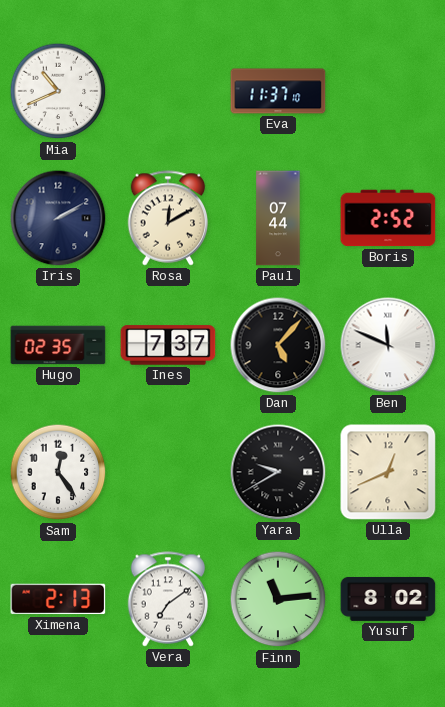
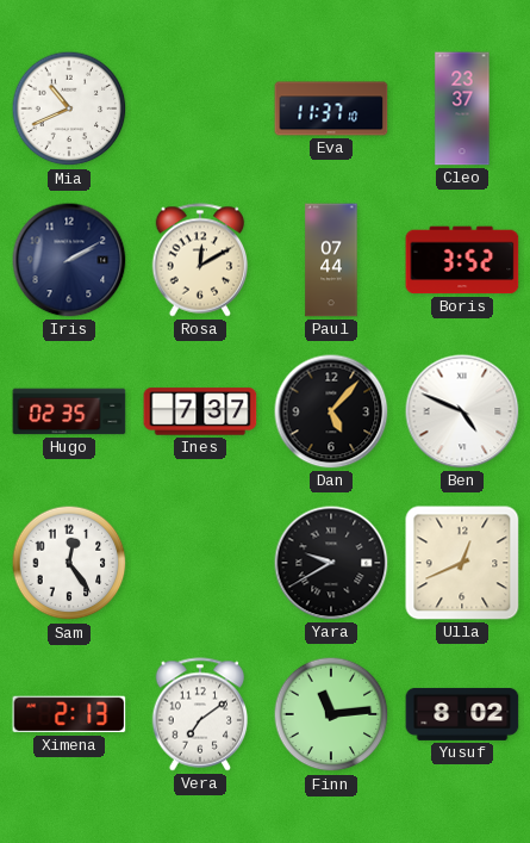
Cleo: none -> 23:37
Boris: 2:52 -> 3:52
Ben: 11:49 -> 4:49
